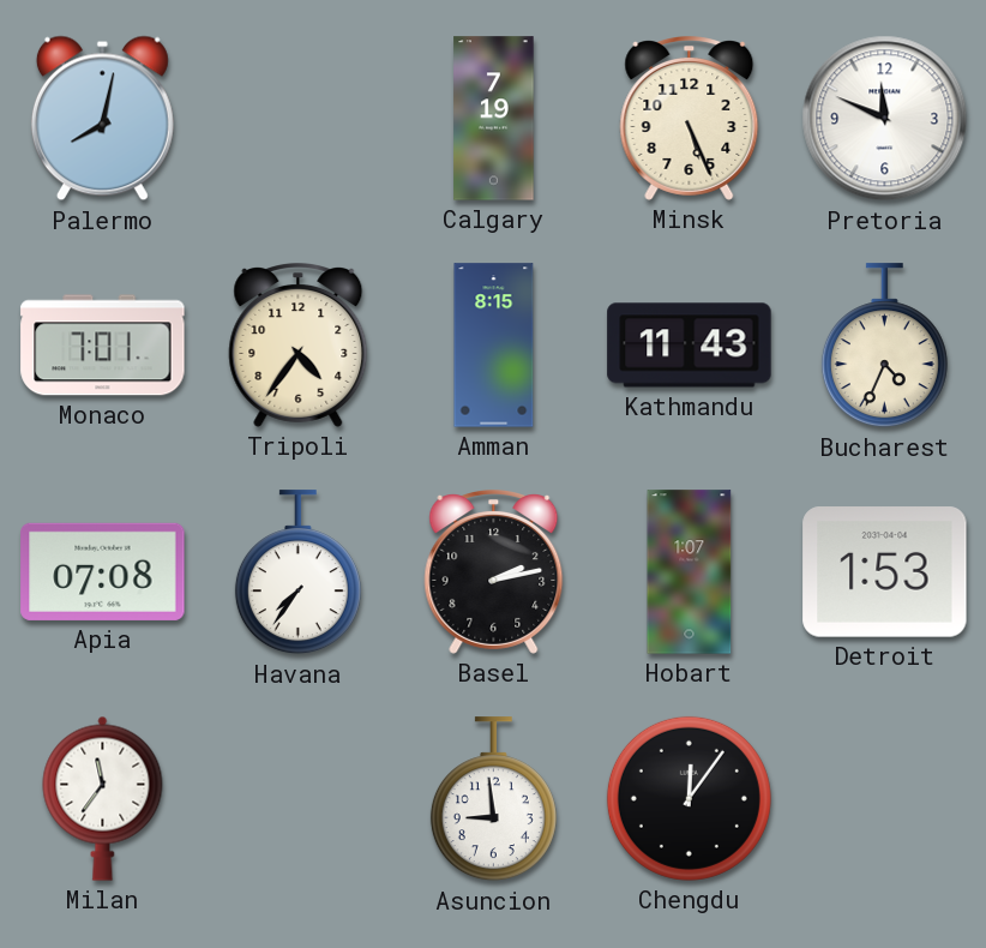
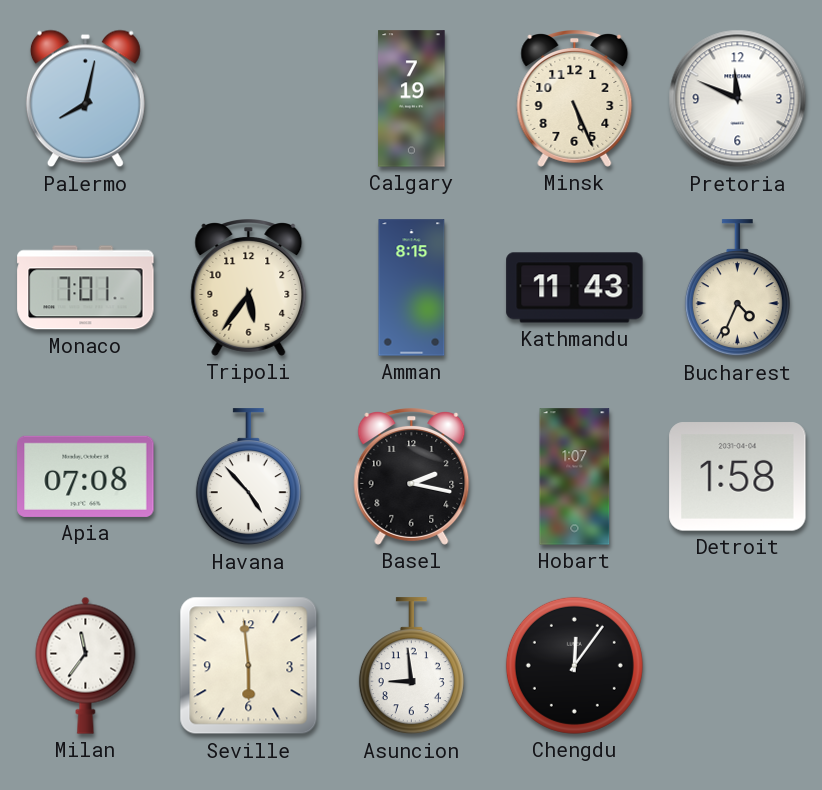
Tripoli: 4:36 -> 5:36
Havana: 7:36 -> 4:53
Basel: 2:13 -> 2:17
Detroit: 1:53 -> 1:58
Seville: none -> 5:59
